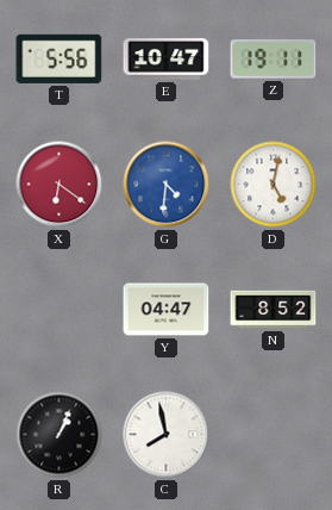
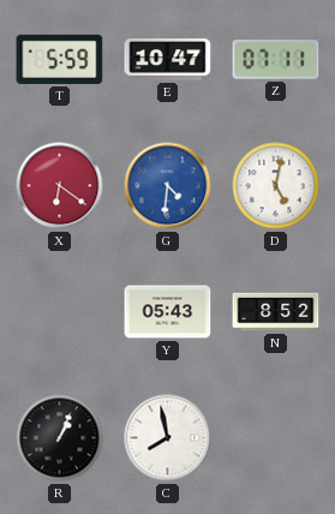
T: 5:56 -> 5:59
Z: 19:11 -> 07:11
Y: 04:47 -> 05:43
